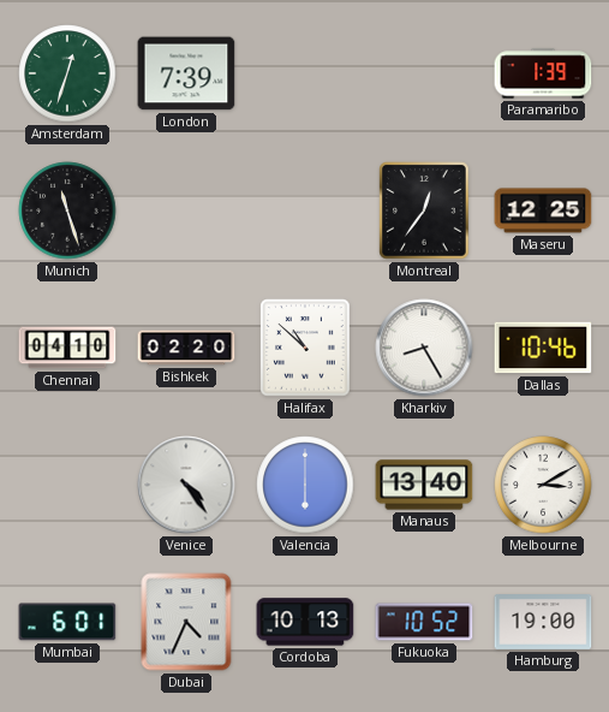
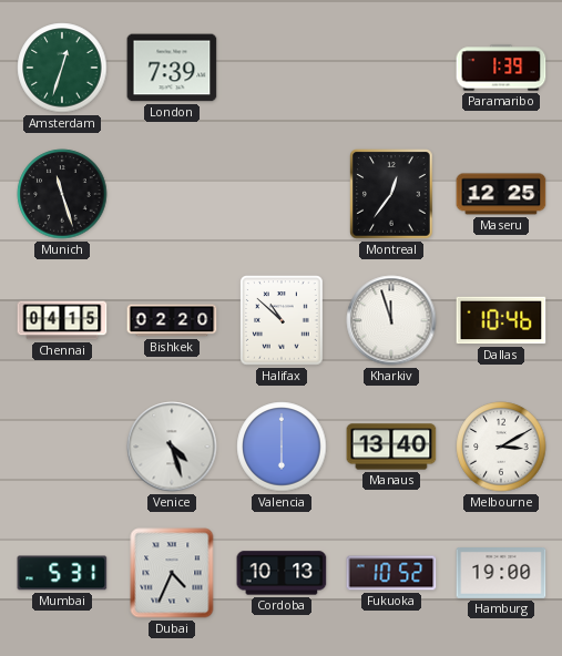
Chennai: 04:10 -> 04:15
Kharkiv: 8:25 -> 11:57
Venice: 4:24 -> 4:27
Mumbai: 6:01 -> 5:31
